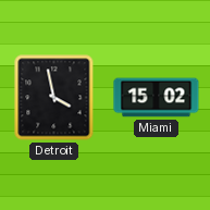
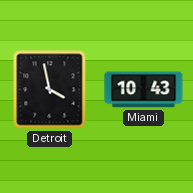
Miami: 15:02 -> 10:43
